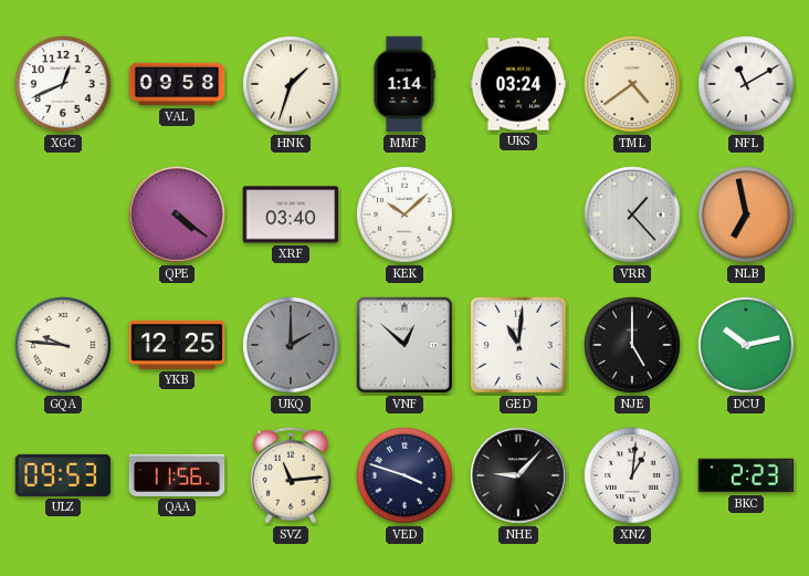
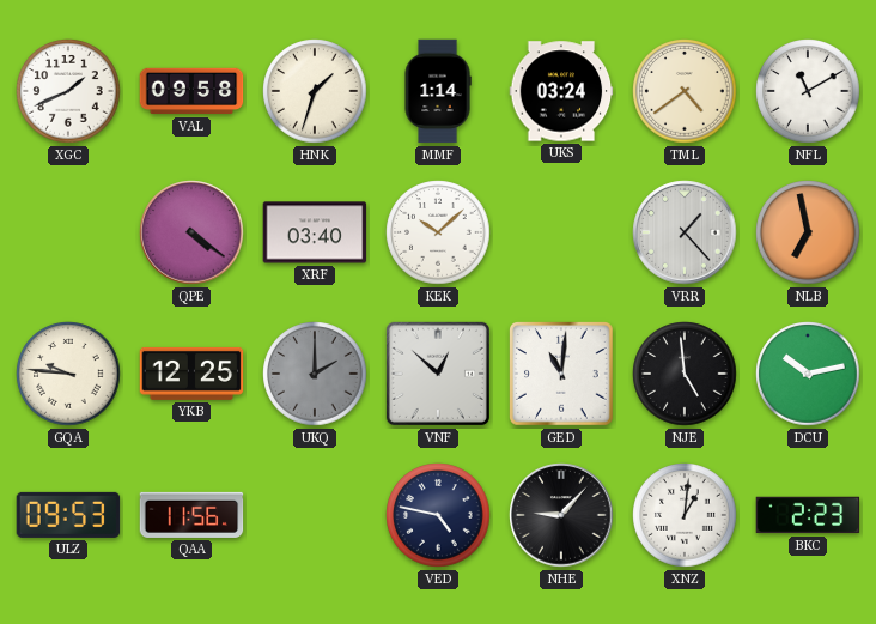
XGC: 12:41 -> 1:41
NJE: 5:00 -> 4:59
SVZ: 11:14 -> none
VED: 3:48 -> 4:47
